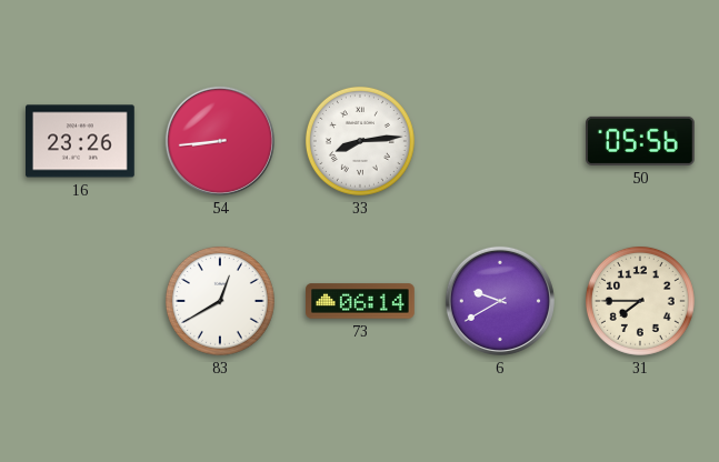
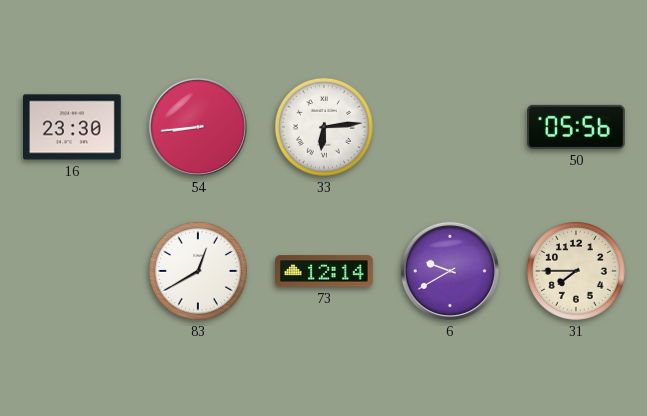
16: 23:26 -> 23:30
33: 8:14 -> 6:14
73: 06:14 -> 12:14
